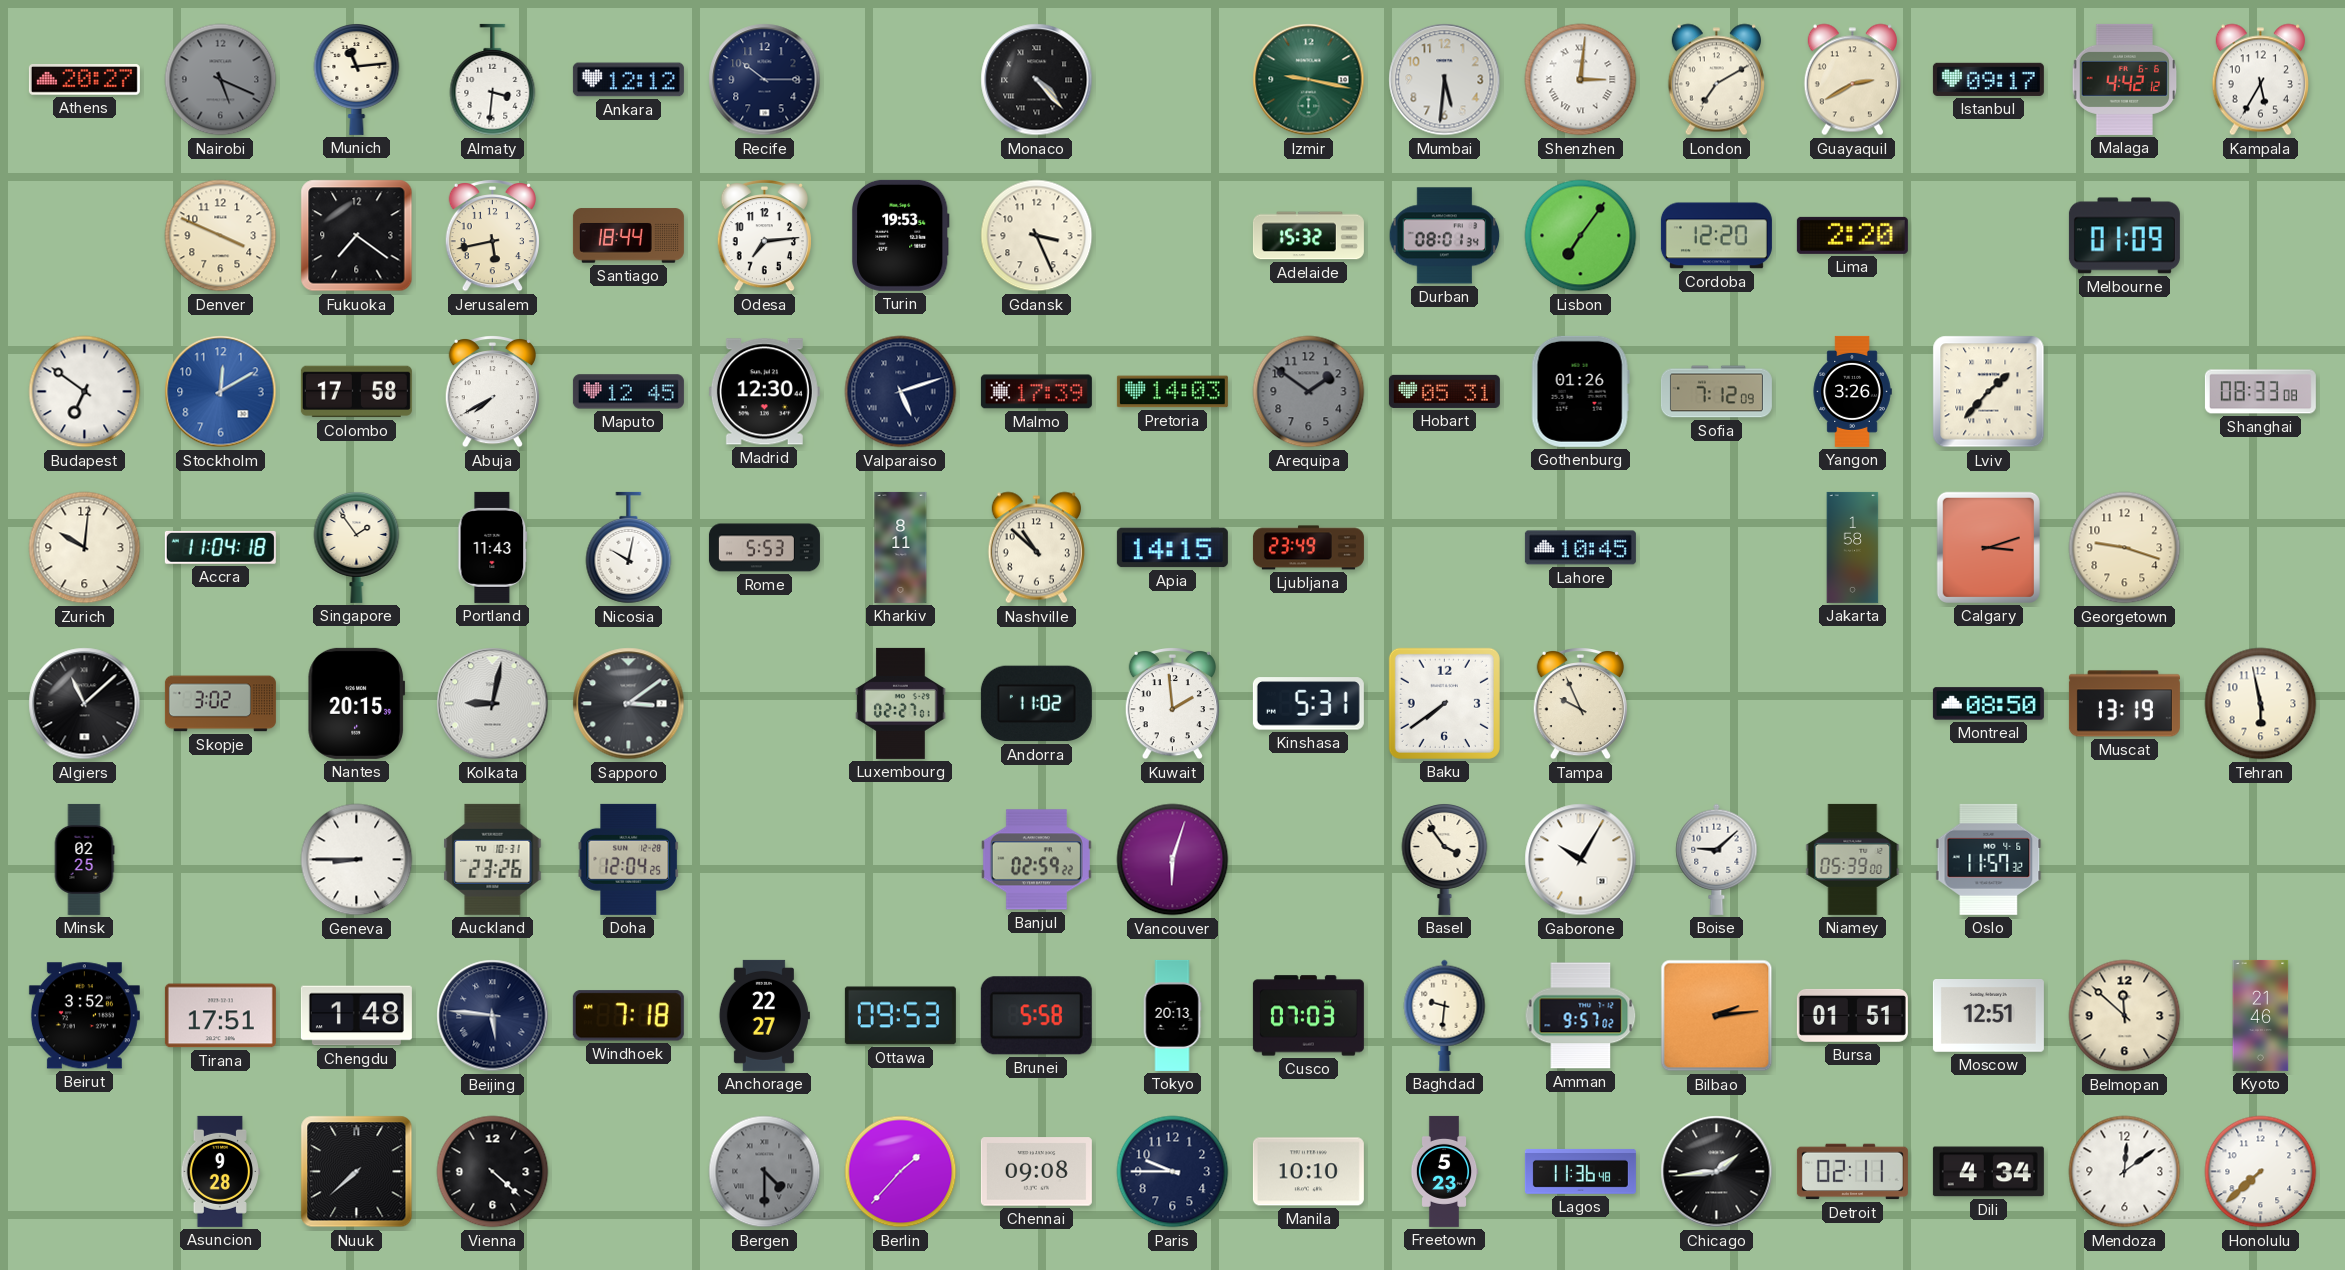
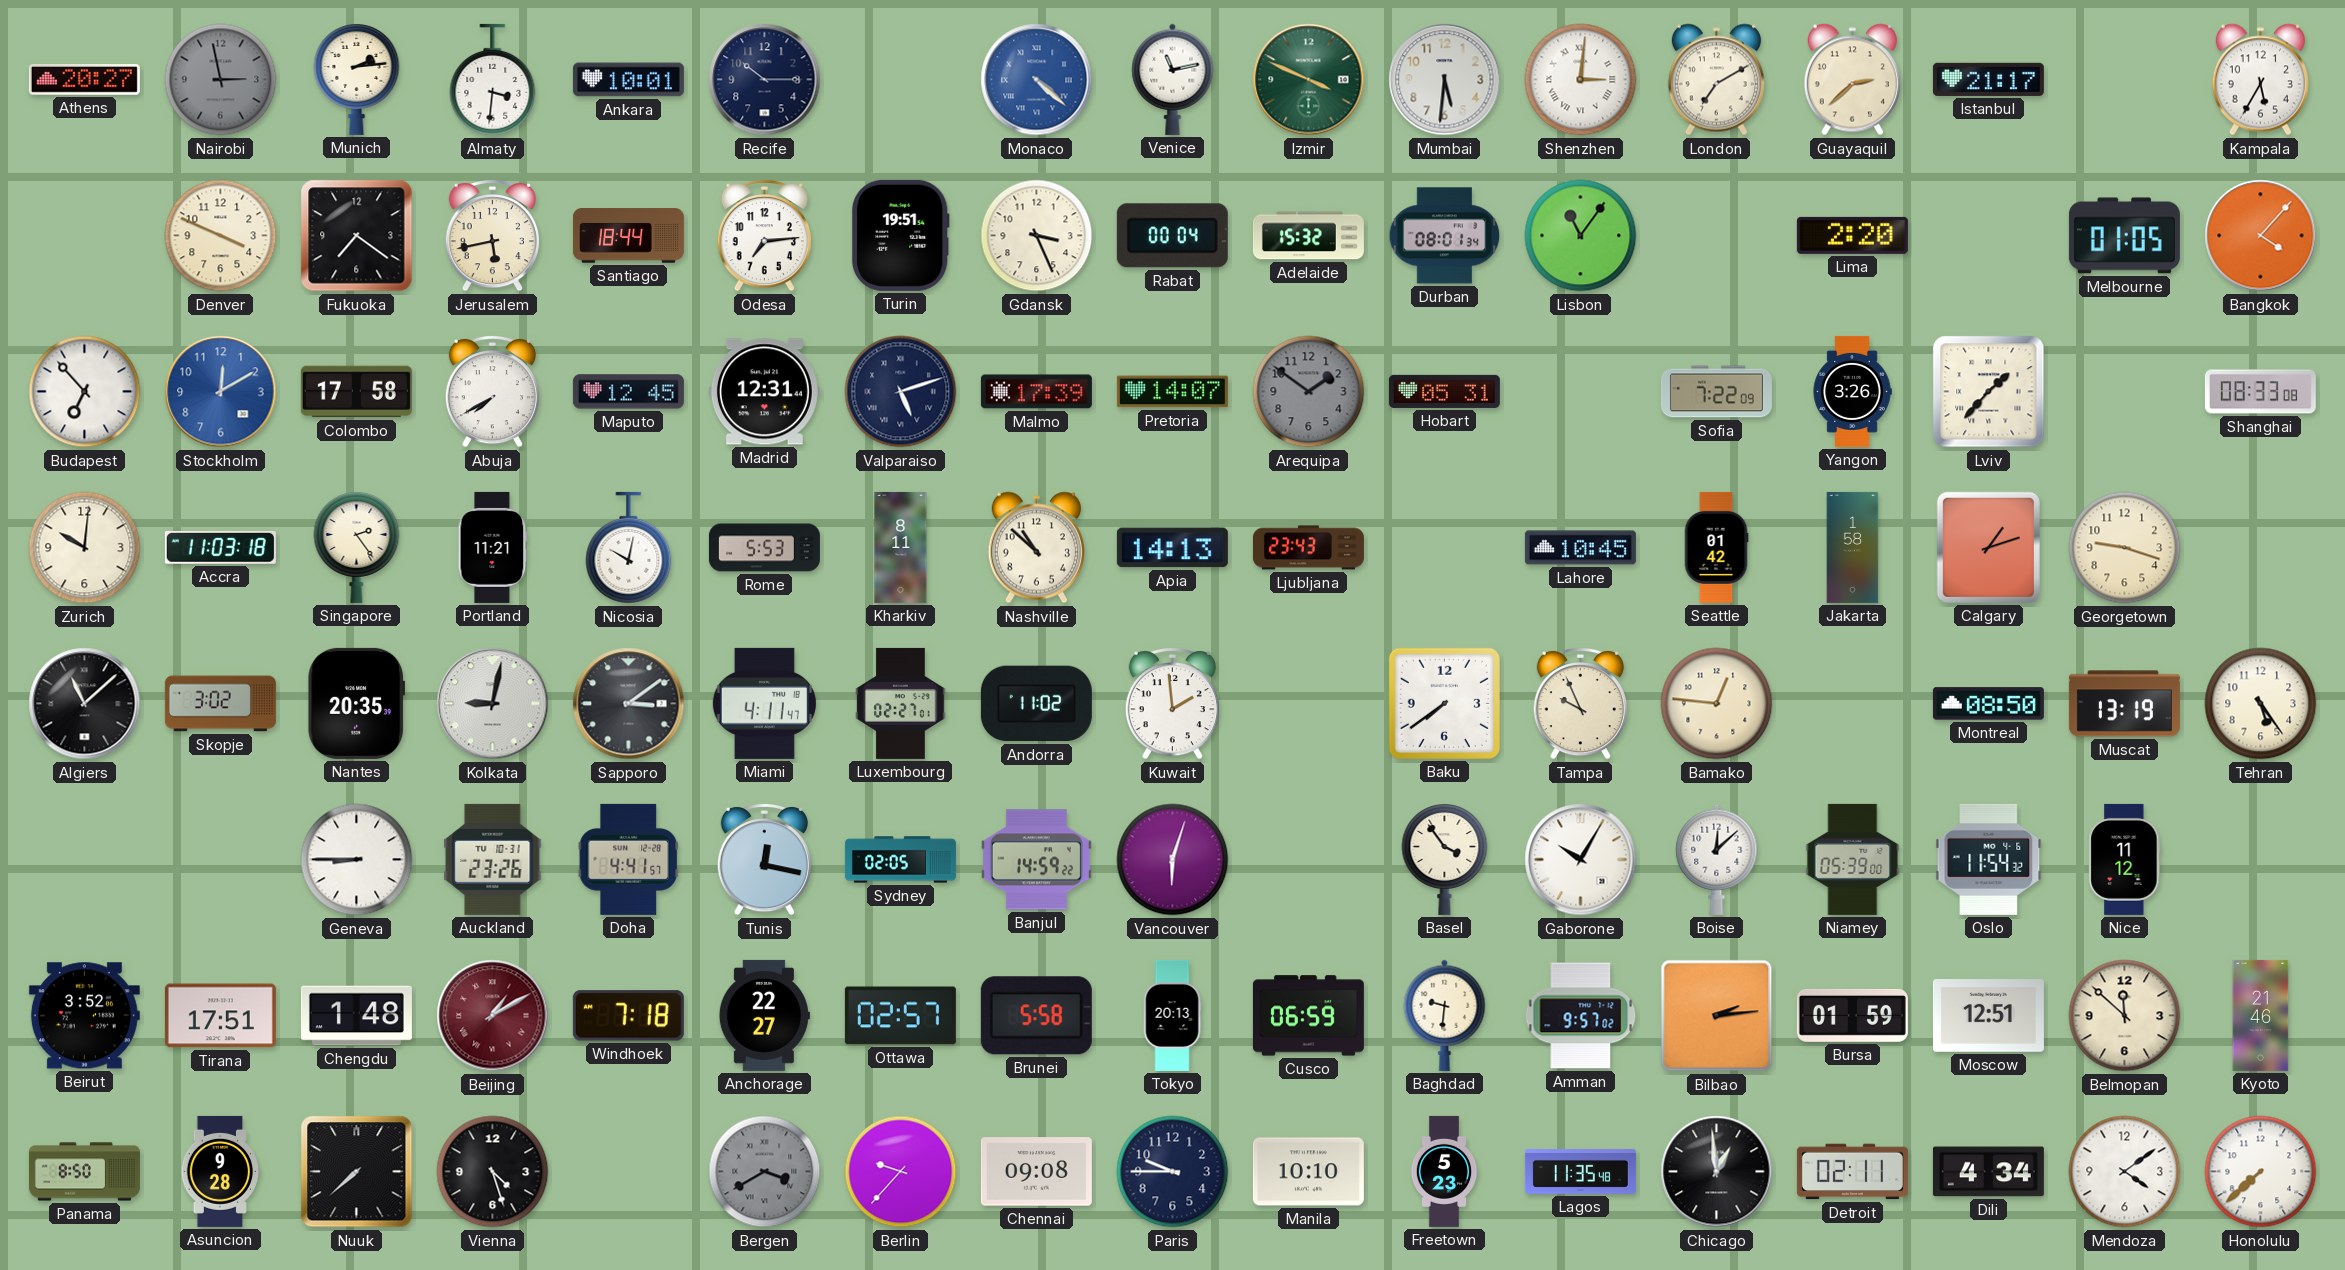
Nairobi: 5:19 -> 2:58
Munich: 11:14 -> 2:14
Ankara: 12:12 -> 10:01
Monaco: 4:23 -> 4:22
Monaco dial: black -> blue
Venice: none -> 11:13
Izmir: 9:17 -> 3:49
Guayaquil: 2:40 -> 2:38
Istanbul: 09:17 -> 21:17
Malaga: 4:42 -> none
Turin: 19:53 -> 19:51
Rabat: none -> 00:04
Lisbon: 7:06 -> 11:06
Cordoba: 12:20 -> none
Melbourne: 01:09 -> 01:05
Bangkok: none -> 4:07
Budapest: 6:51 -> 6:53
Madrid: 12:30 -> 12:31
Pretoria: 14:03 -> 14:07
Gothenburg: 01:26 -> none
Sofia: 7:12 -> 7:22
Accra: 11:04 -> 11:03
Singapore: 1:54 -> 2:24
Portland: 11:43 -> 11:21
Apia: 14:15 -> 14:13
Ljubljana: 23:49 -> 23:43
Seattle: none -> 01:42
Calgary: 3:12 -> 1:12
Nantes: 20:15 -> 20:35
Miami: none -> 4:11
Kinshasa: 5:31 -> none
Bamako: none -> 12:46
Tehran: 5:58 -> 5:24
Minsk: 02:25 -> none
Doha: 12:04 -> 4:41
Tunis: none -> 12:17
Sydney: none -> 02:05
Banjul: 02:59 -> 14:59
Boise: 9:08 -> 12:08
Oslo: 11:57 -> 11:54
Nice: none -> 11:12
Beijing: 5:46 -> 1:10
Beijing dial: navy -> burgundy
Ottawa: 09:53 -> 02:57
Cusco: 07:03 -> 06:59
Bursa: 01:51 -> 01:59
Panama: none -> 8:50
Vienna: 4:22 -> 4:27
Bergen: 4:30 -> 3:40
Berlin: 1:37 -> 9:37
Lagos: 11:36 -> 11:35
Chicago: 1:44 -> 12:59
Mendoza: 12:09 -> 4:09
